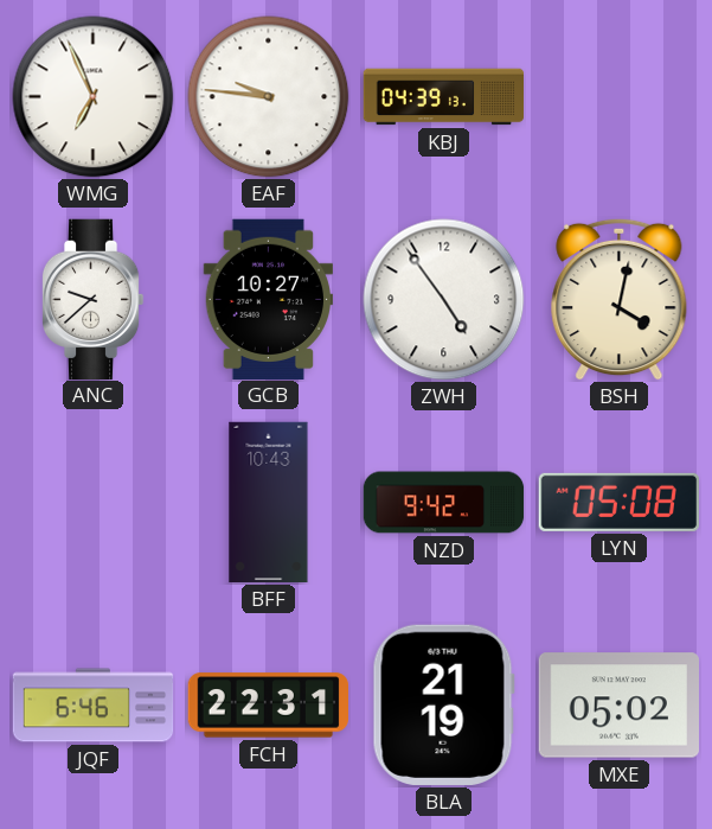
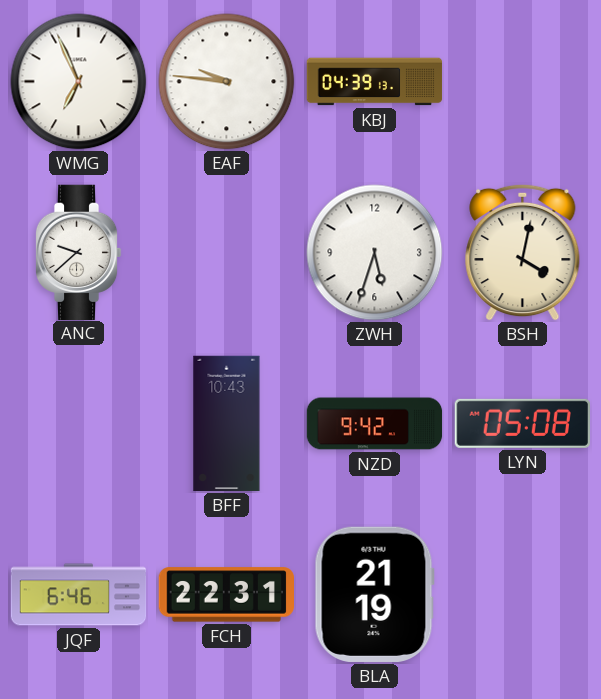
GCB: 10:27 -> none
ZWH: 4:54 -> 5:33
MXE: 05:02 -> none
